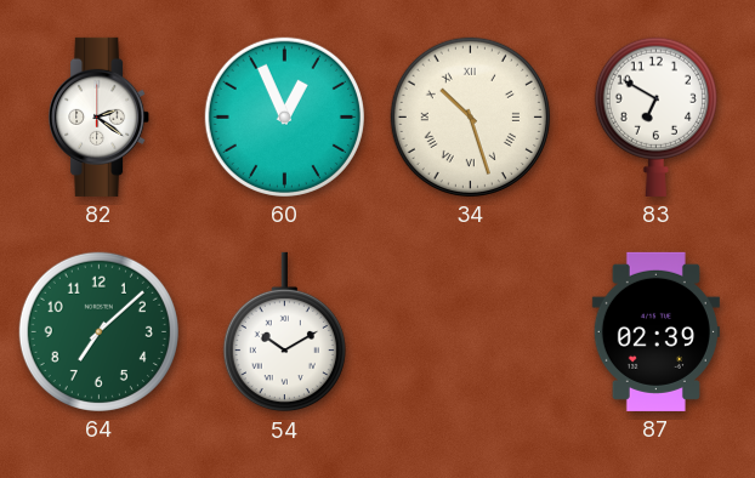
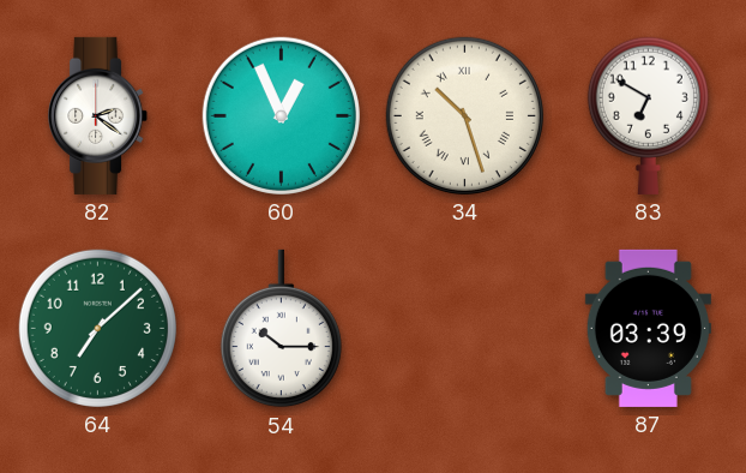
54: 10:10 -> 10:15
87: 02:39 -> 03:39
